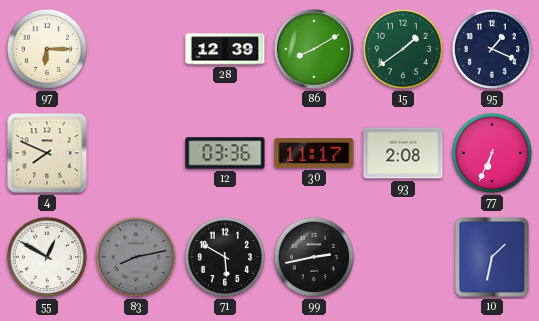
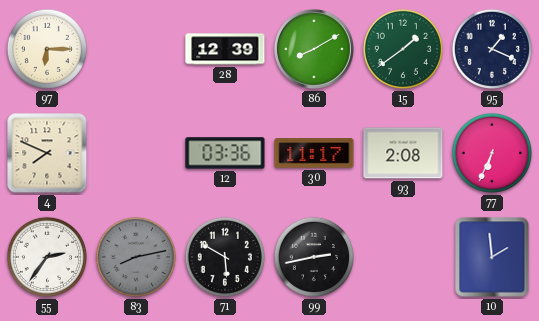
55: 12:50 -> 2:36
10: 1:32 -> 1:59
